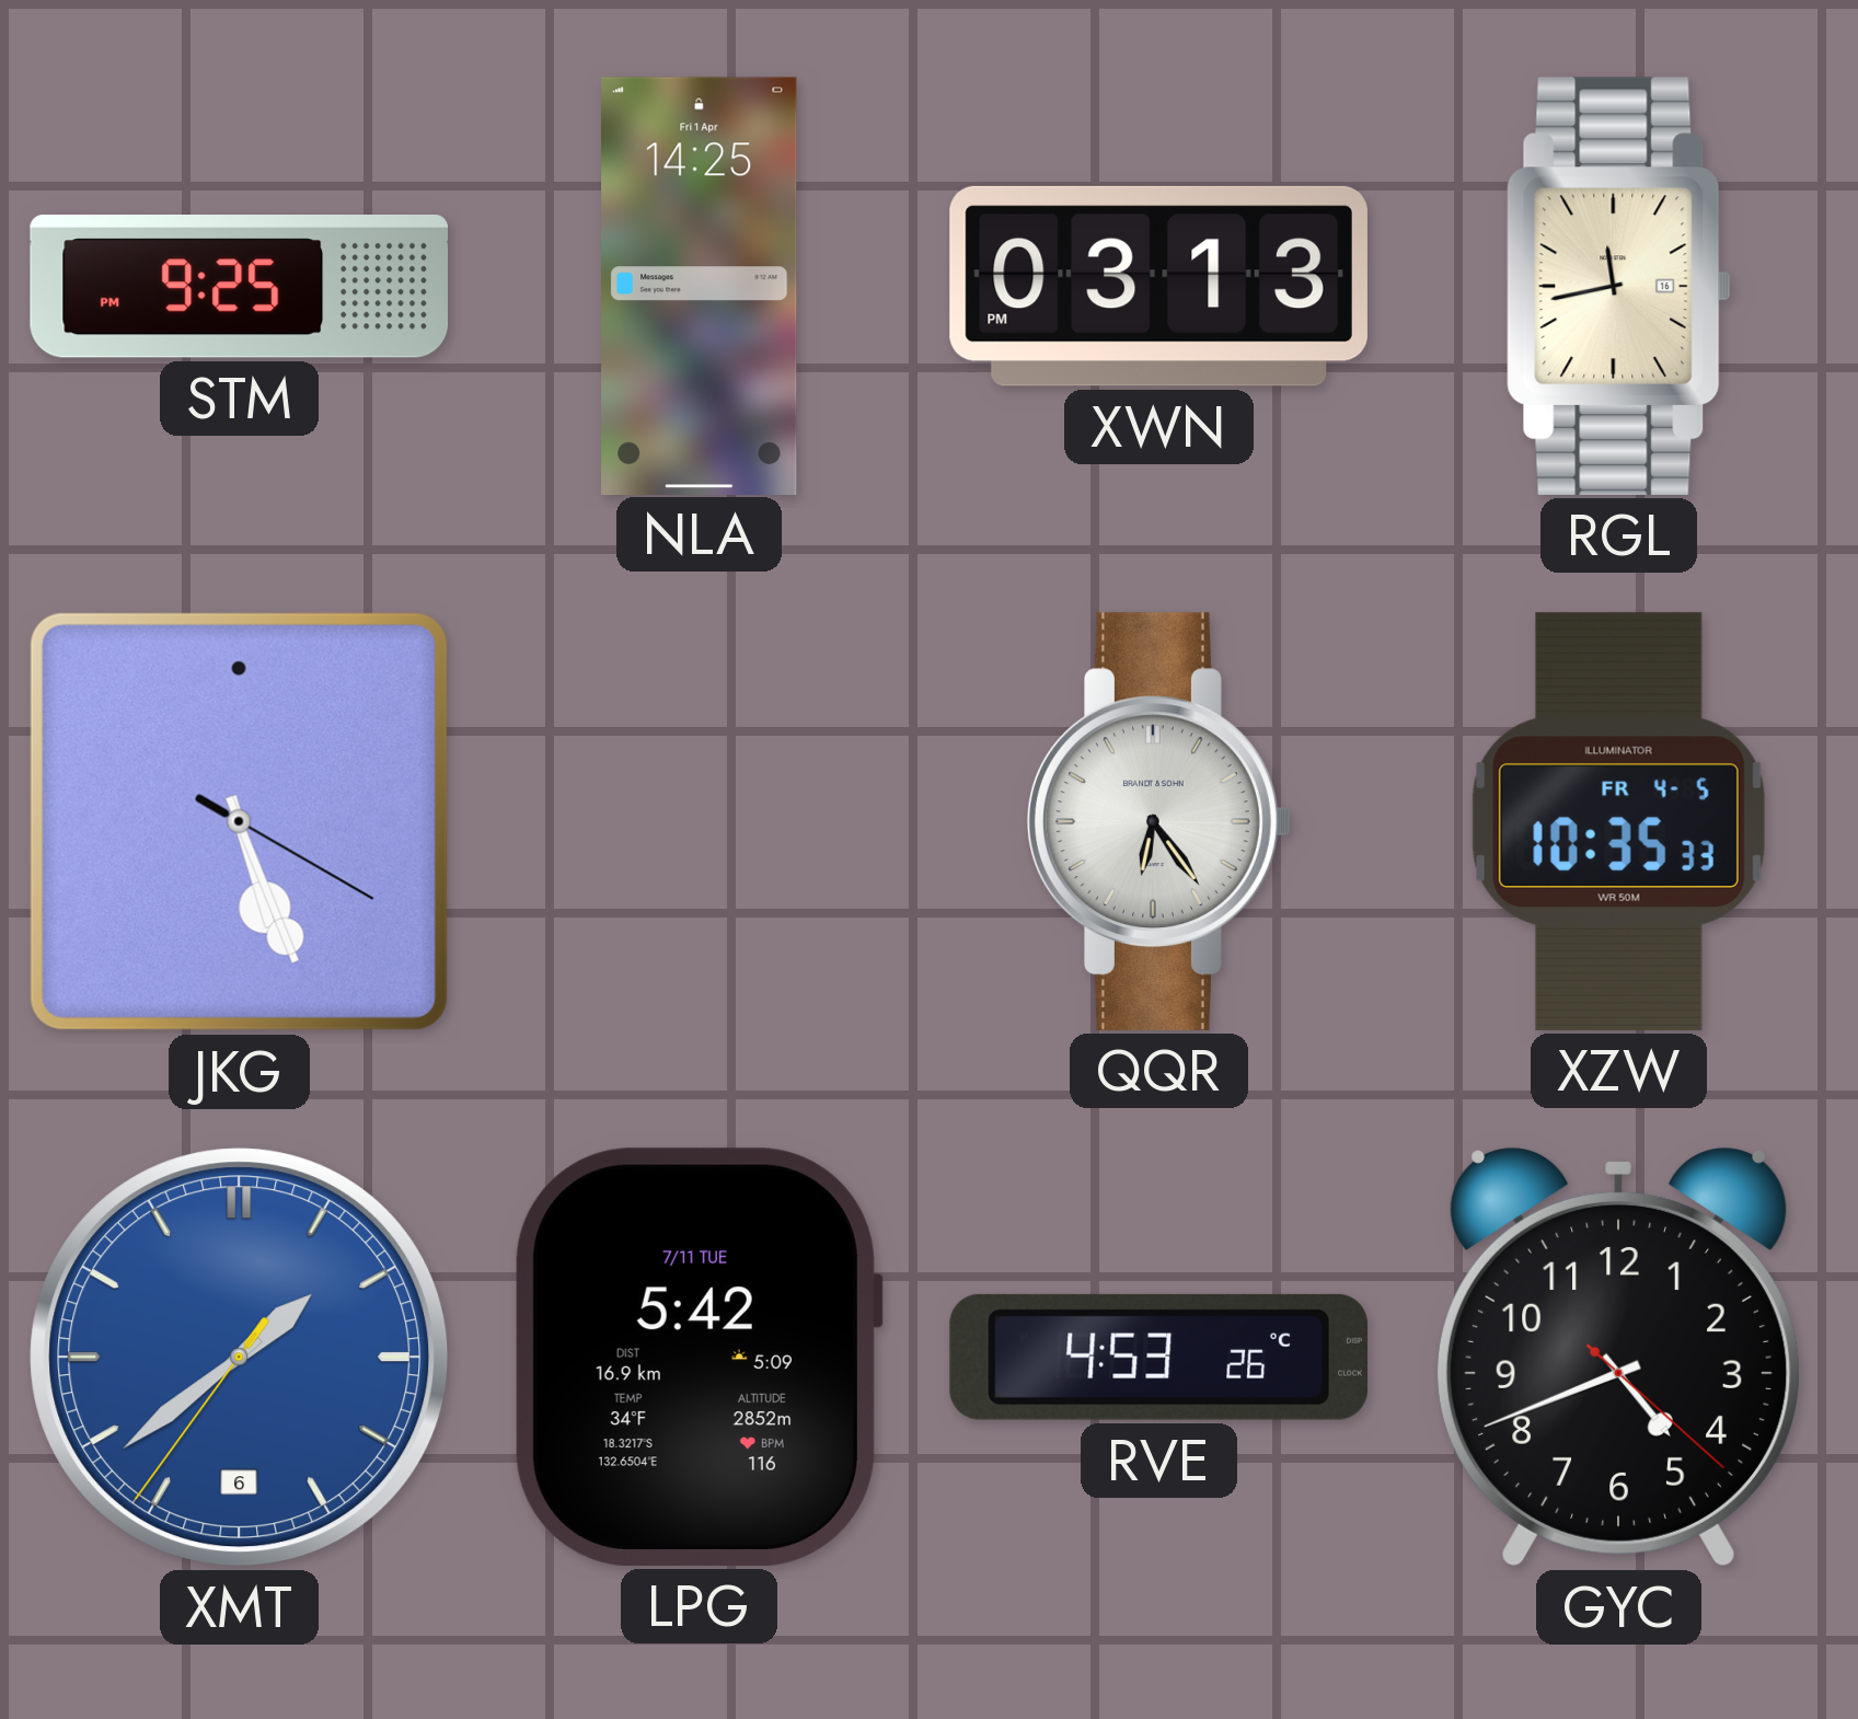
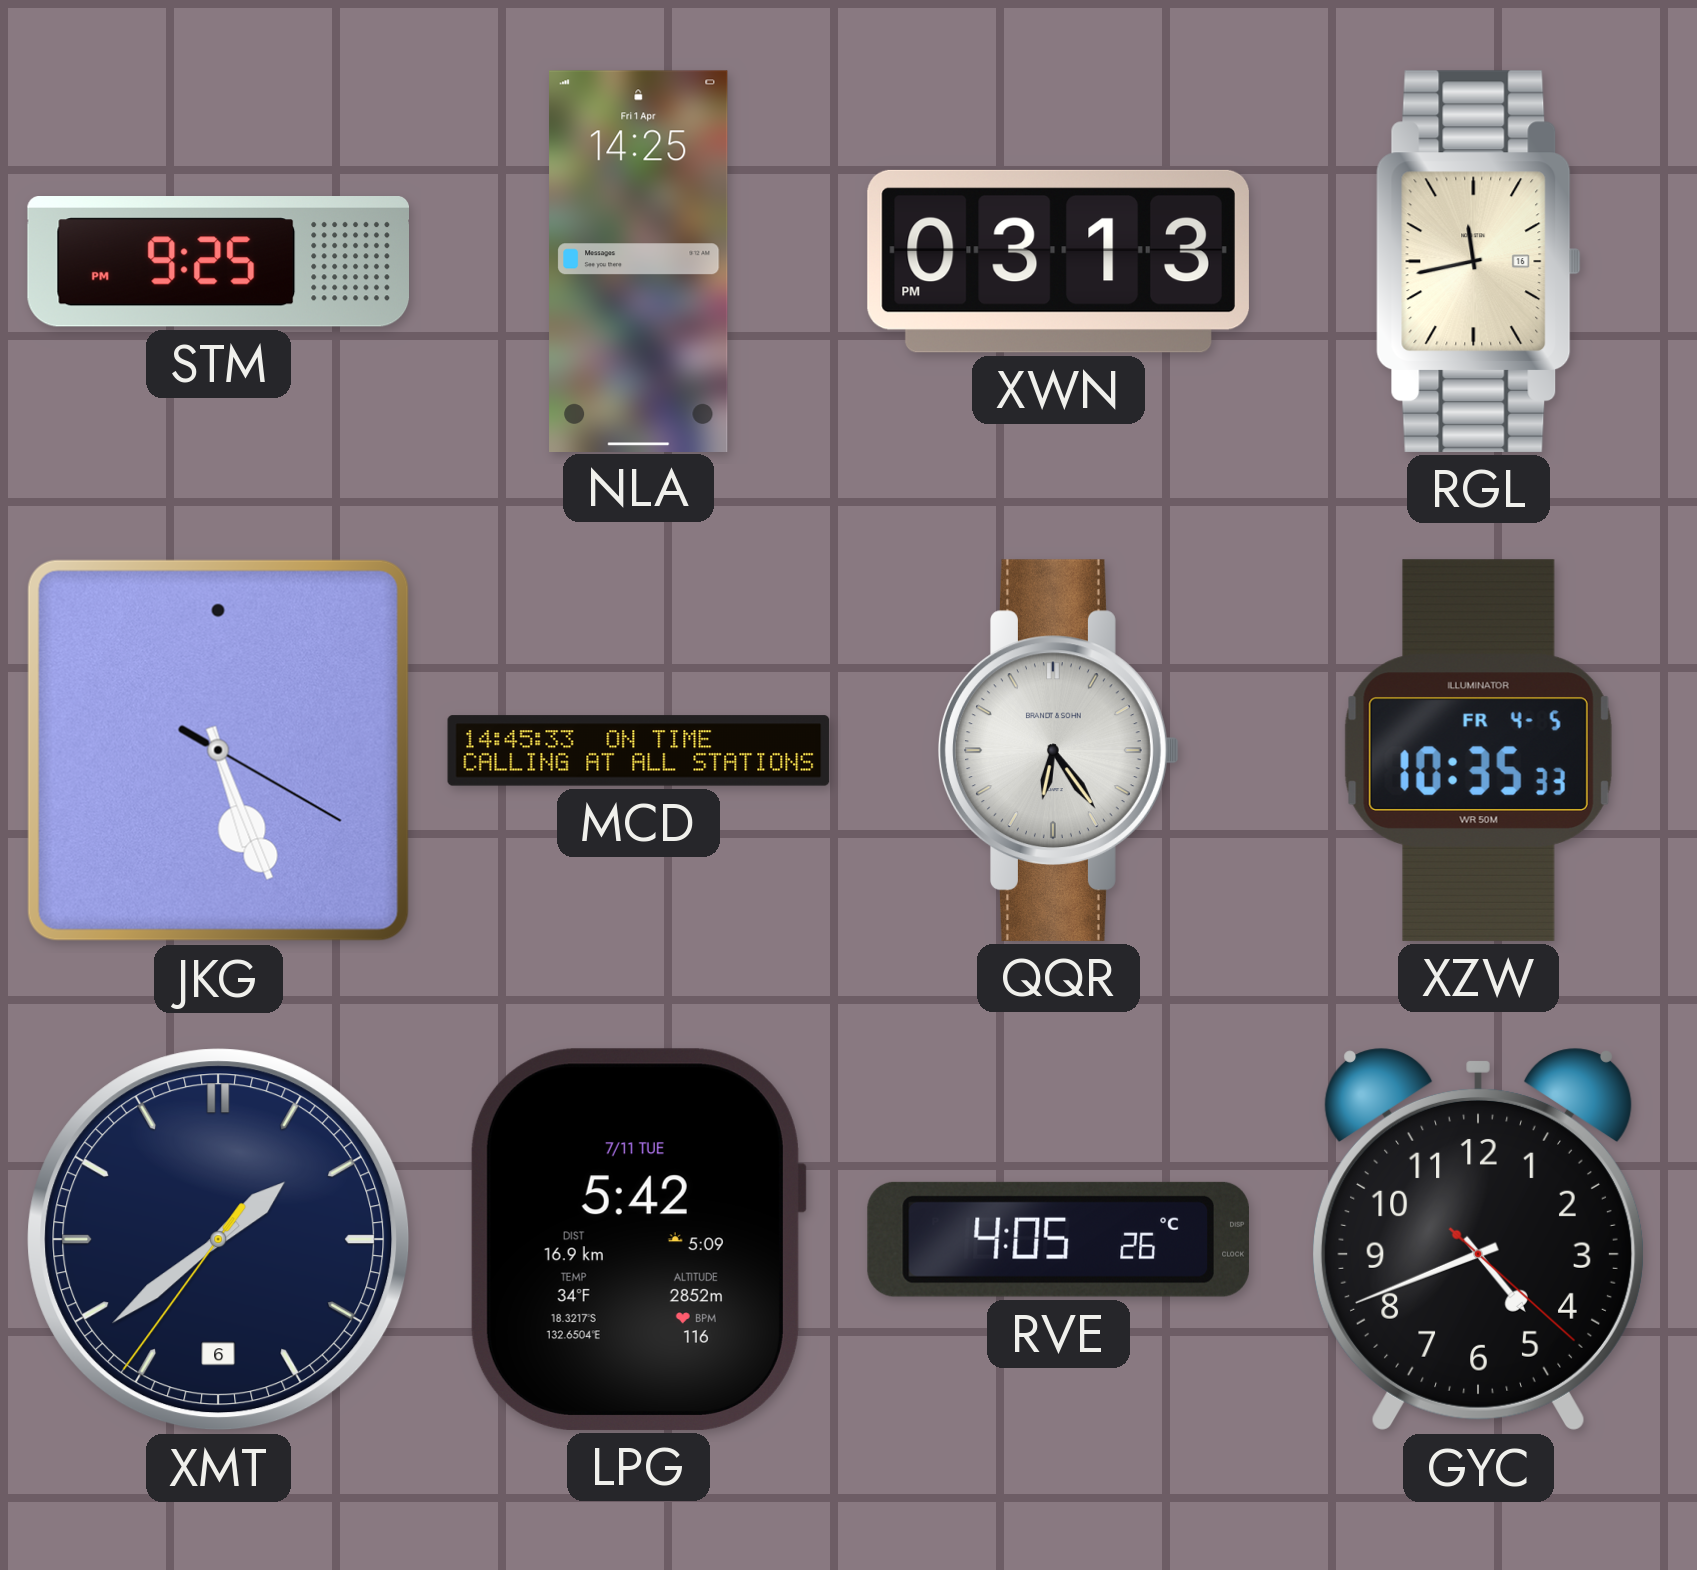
MCD: none -> 14:45
XMT dial: blue -> navy
RVE: 4:53 -> 4:05
